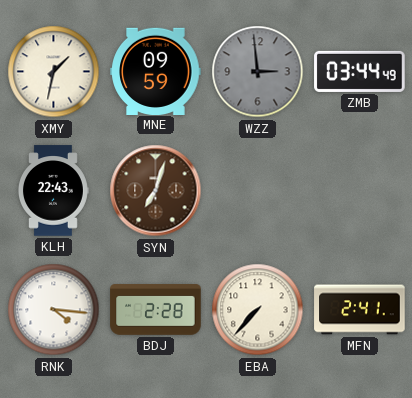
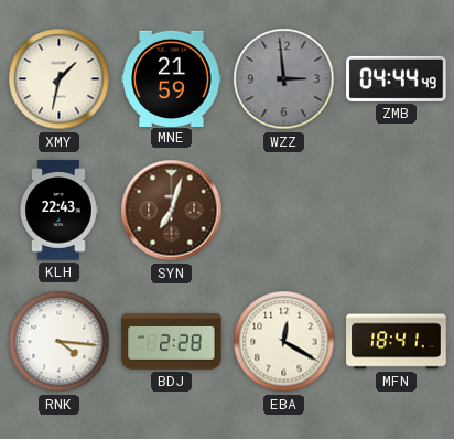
MNE: 09:59 -> 21:59
ZMB: 03:44 -> 04:44
EBA: 7:37 -> 12:20
MFN: 2:41 -> 18:41
